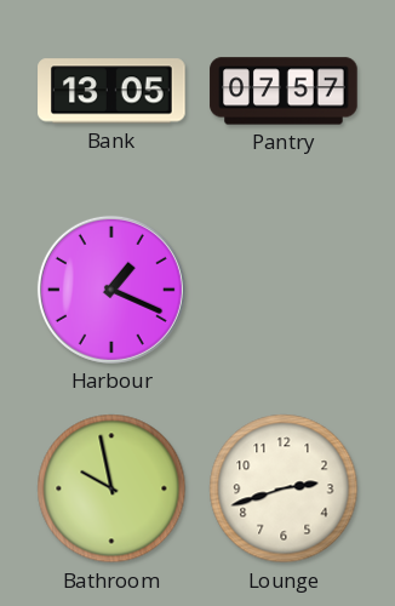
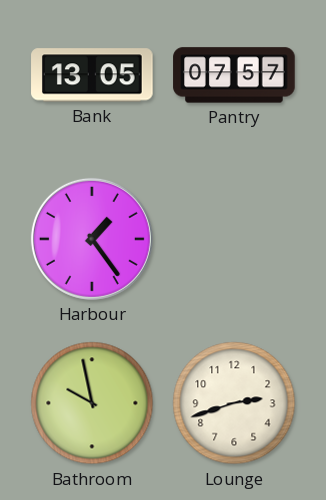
Harbour: 1:19 -> 1:24
